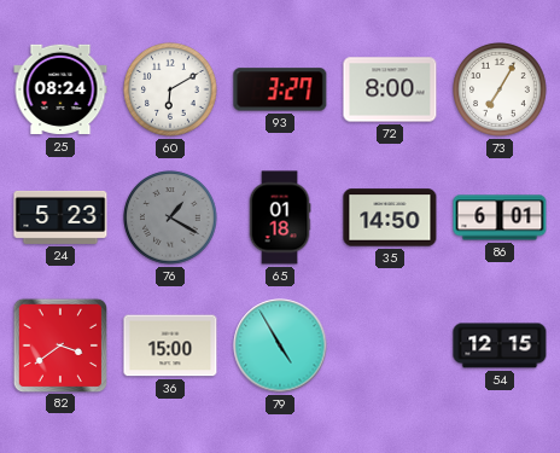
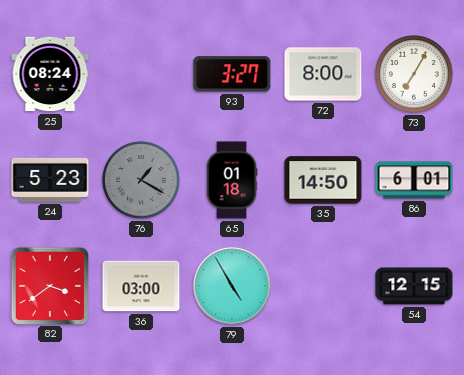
60: 6:10 -> none
36: 15:00 -> 03:00
